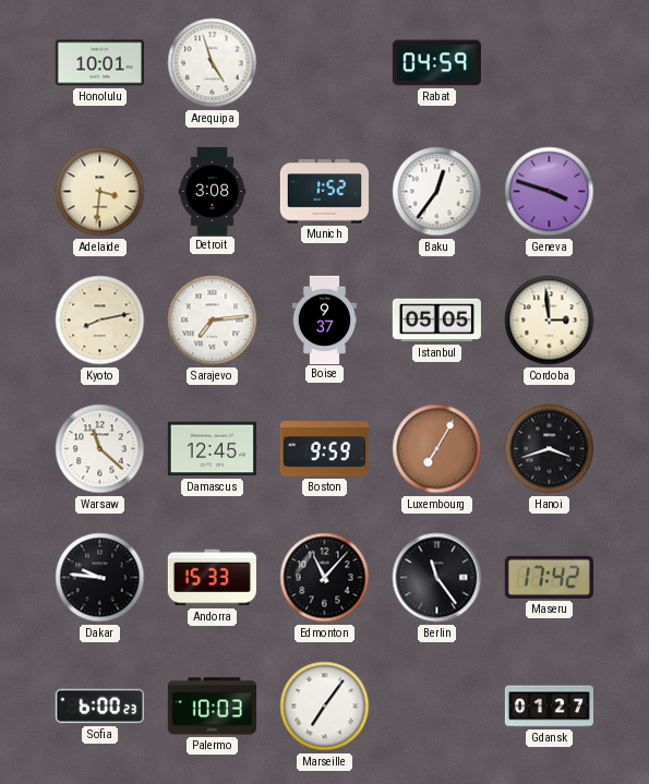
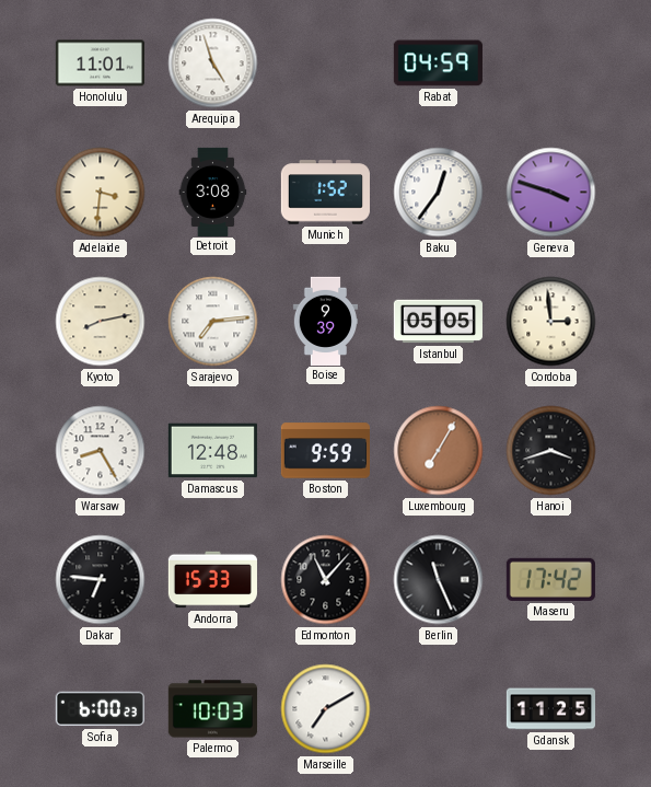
Honolulu: 10:01 -> 11:01
Boise: 9:37 -> 9:39
Warsaw: 11:22 -> 8:25
Damascus: 12:45 -> 12:48
Dakar: 9:46 -> 6:46
Berlin: 11:24 -> 11:26
Marseille: 7:06 -> 7:10
Gdansk: 01:27 -> 11:25
